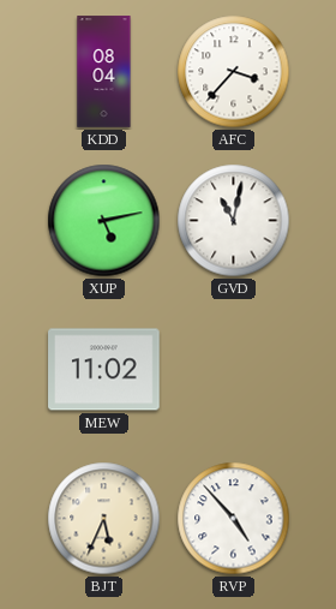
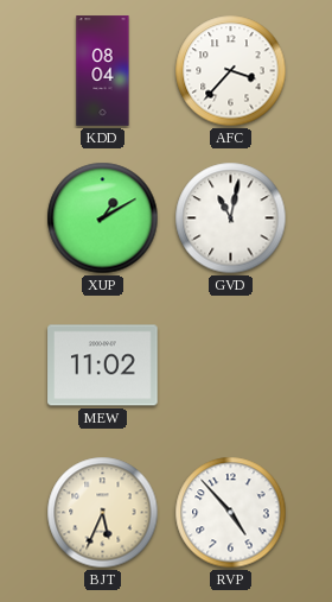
XUP: 5:13 -> 1:10
